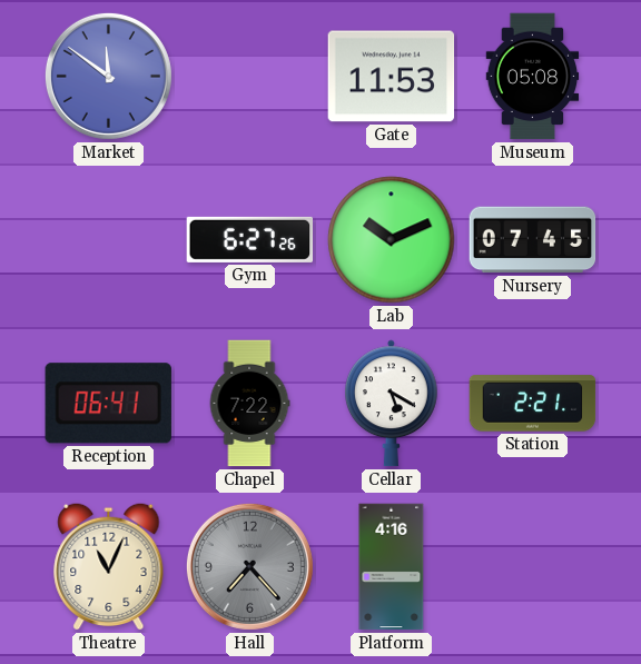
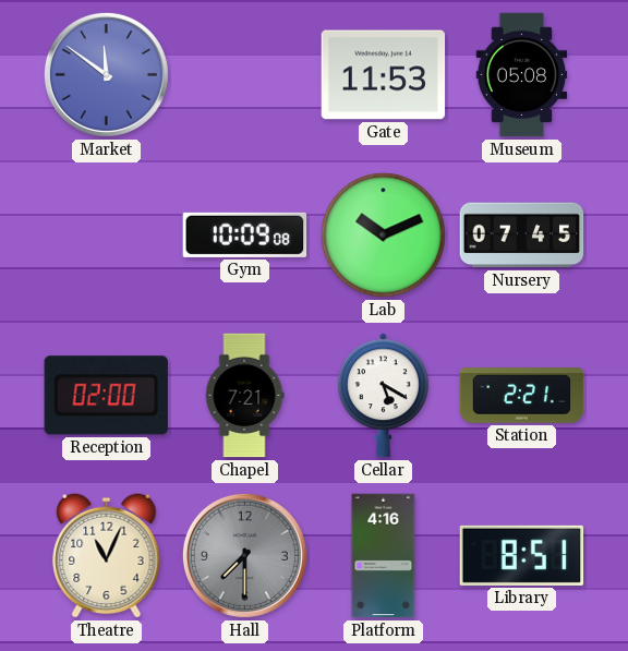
Gym: 6:27 -> 10:09
Reception: 06:41 -> 02:00
Chapel: 7:22 -> 7:21
Hall: 7:23 -> 7:30
Library: none -> 8:51
